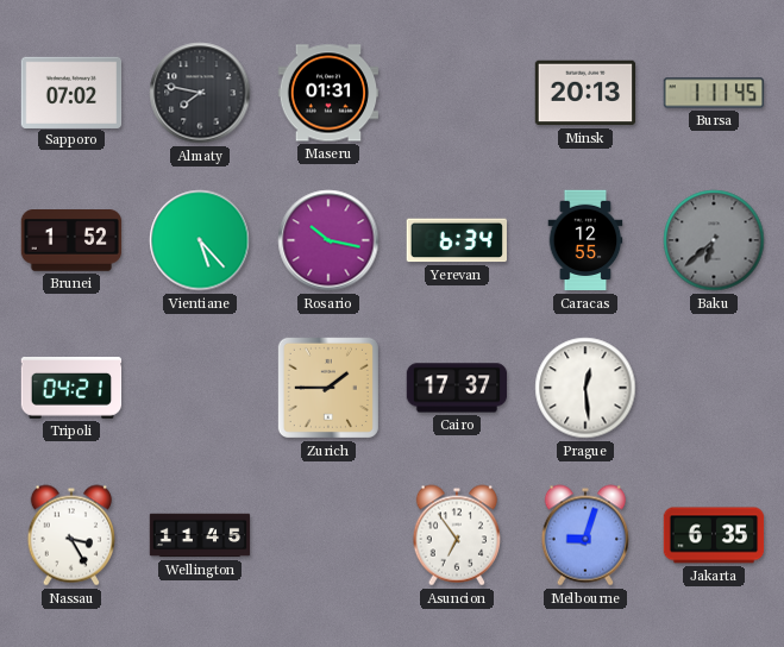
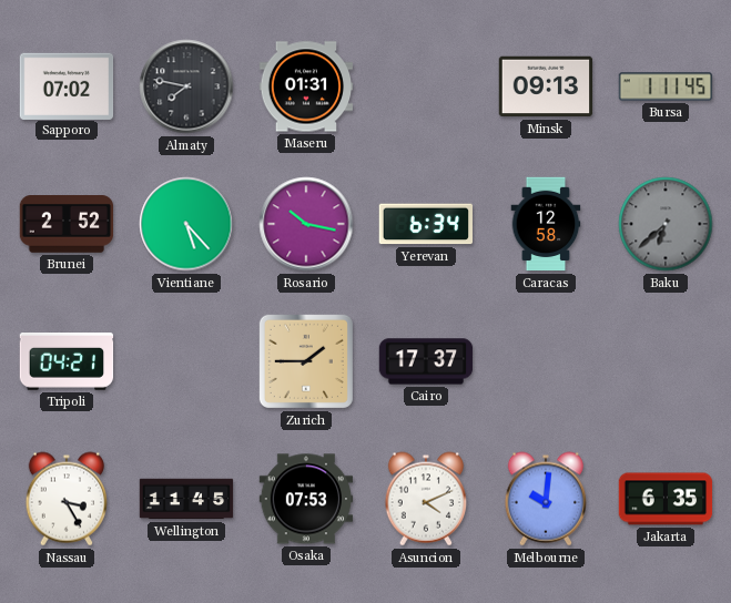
Minsk: 20:13 -> 09:13
Brunei: 1:52 -> 2:52
Caracas: 12:55 -> 12:58
Prague: 12:29 -> none
Osaka: none -> 07:53
Asuncion: 6:54 -> 4:11
Melbourne: 9:03 -> 10:01
